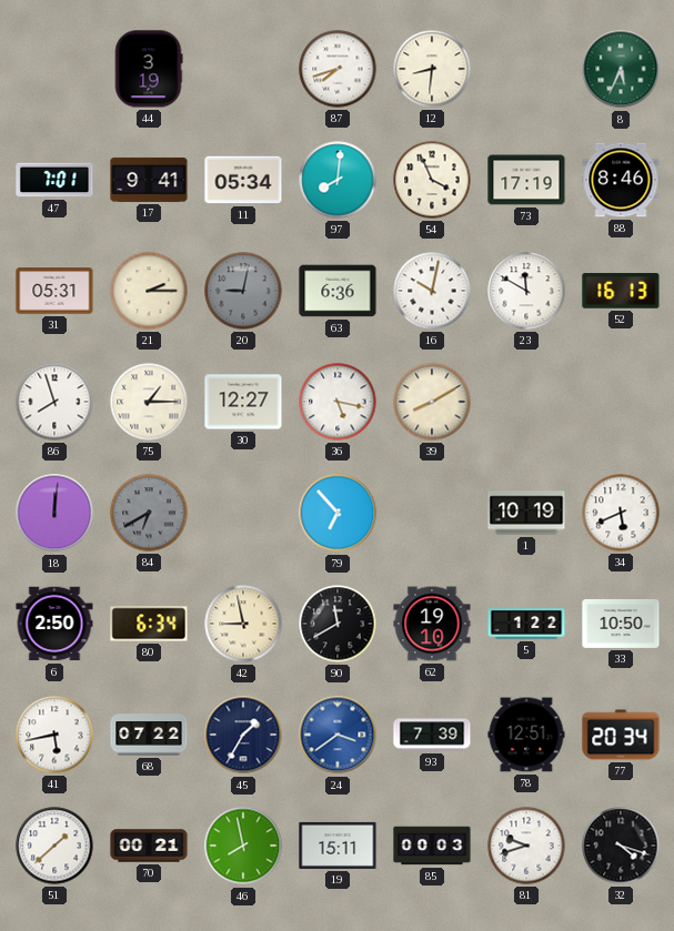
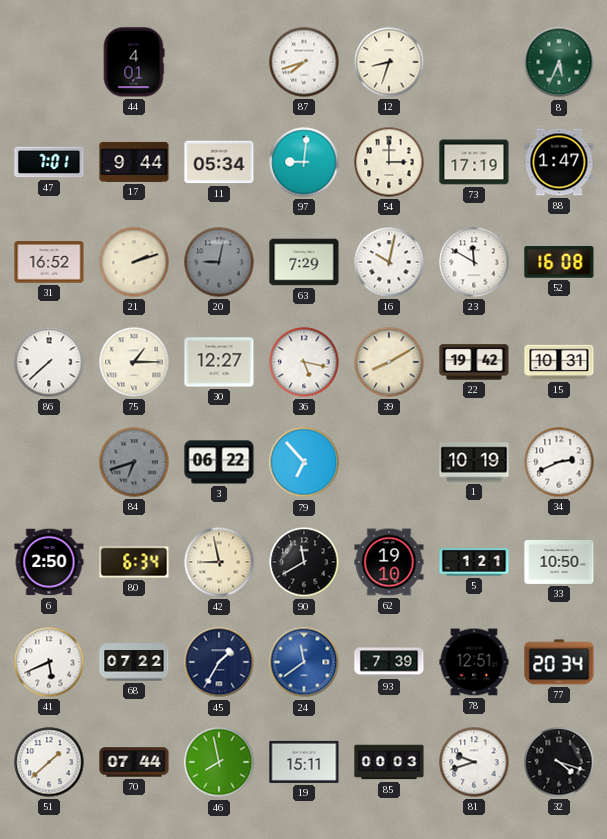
44: 3:19 -> 4:01
12: 8:31 -> 8:33
17: 9:41 -> 9:44
97: 8:01 -> 9:01
54: 3:56 -> 3:00
88: 8:46 -> 1:47
31: 05:31 -> 16:52
21: 2:15 -> 2:12
63: 6:36 -> 7:29
52: 16:13 -> 16:08
86: 7:57 -> 7:38
22: none -> 19:42
15: none -> 10:31
18: 12:01 -> none
84: 6:40 -> 6:42
3: none -> 06:22
34: 5:41 -> 2:41
5: 1:22 -> 1:21
41: 5:43 -> 5:41
24: 3:39 -> 11:39
70: 00:21 -> 07:44
